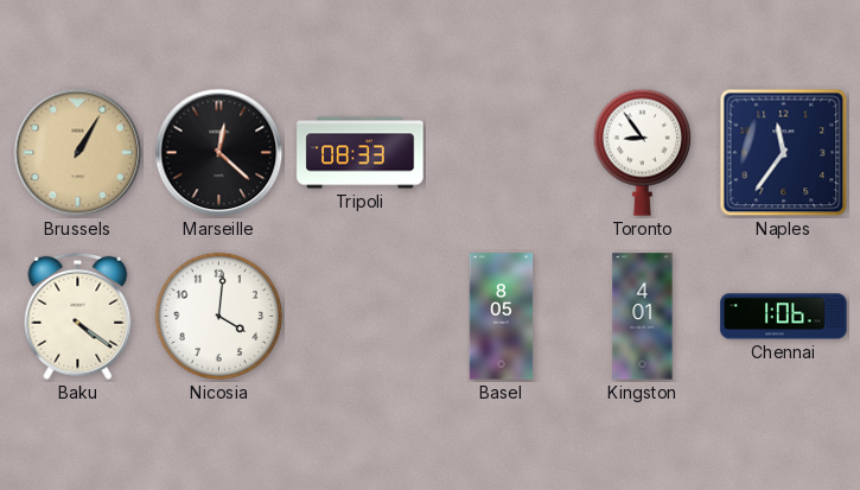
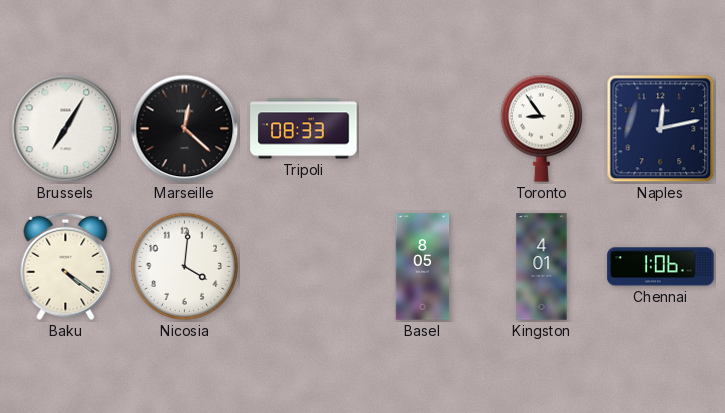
Brussels: 1:05 -> 7:05
Brussels dial: champagne -> white
Naples: 11:36 -> 12:13
